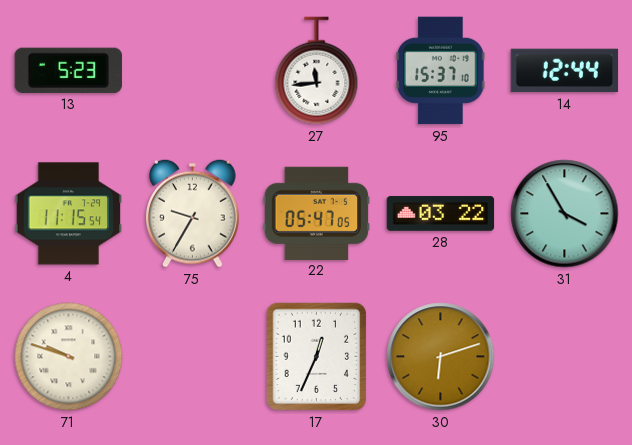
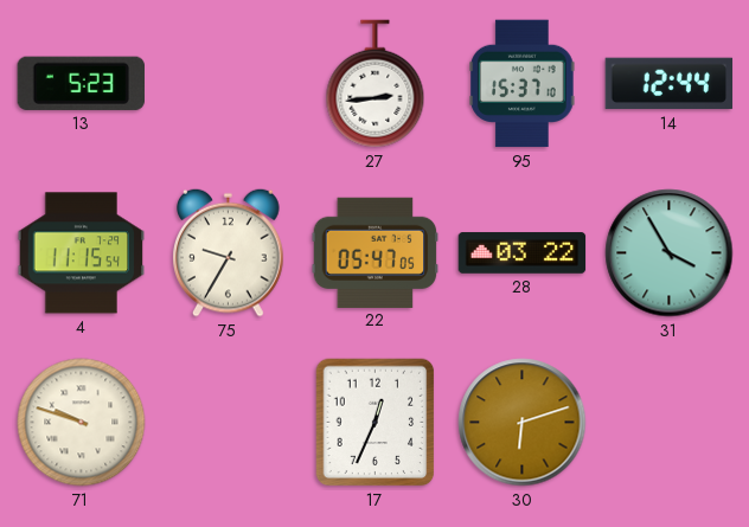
27: 11:44 -> 2:44
